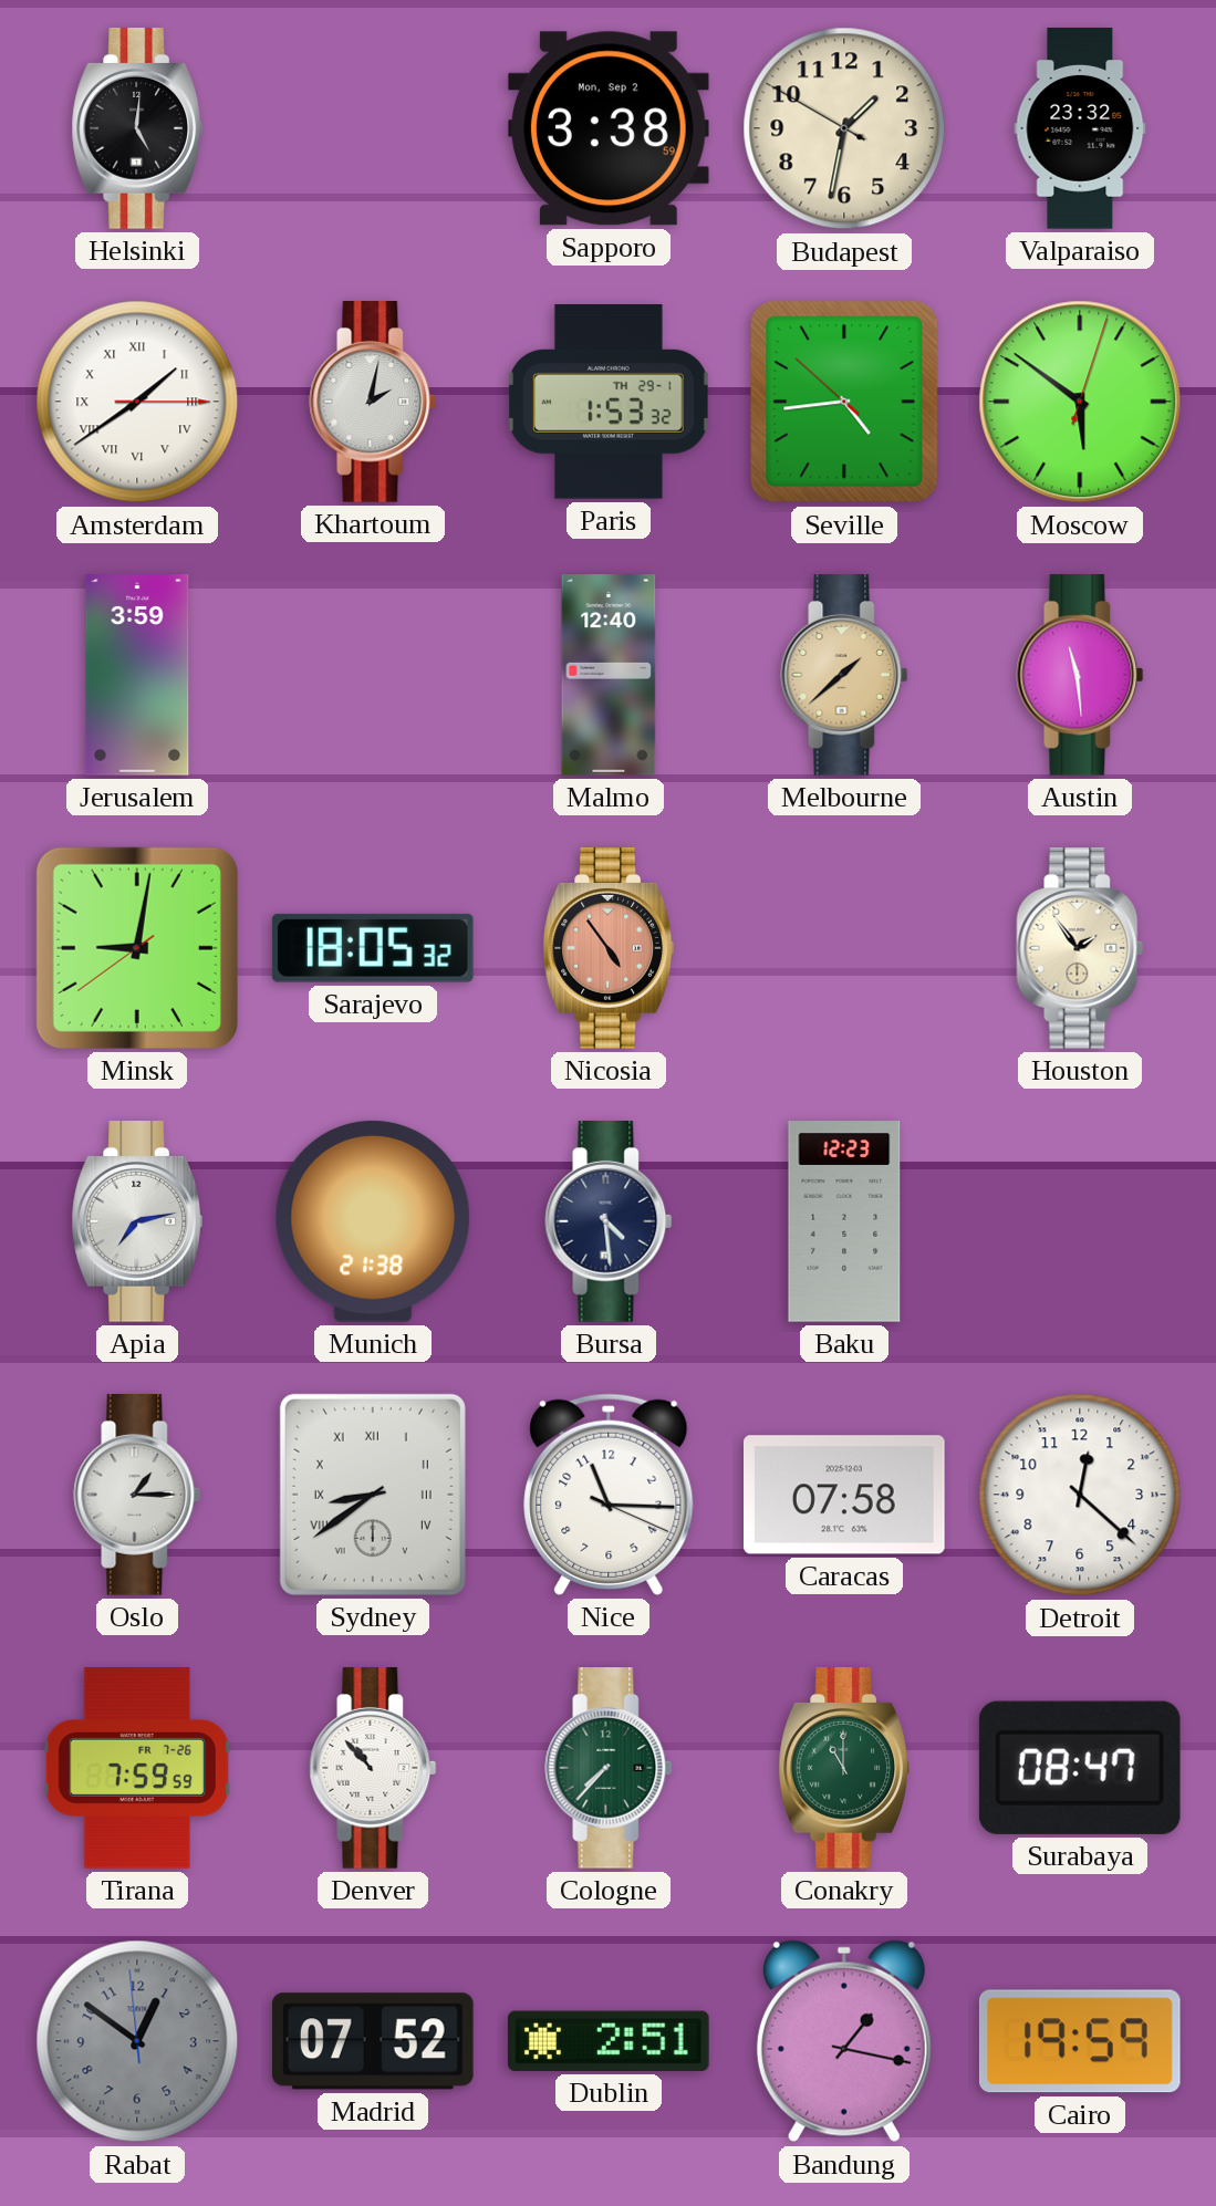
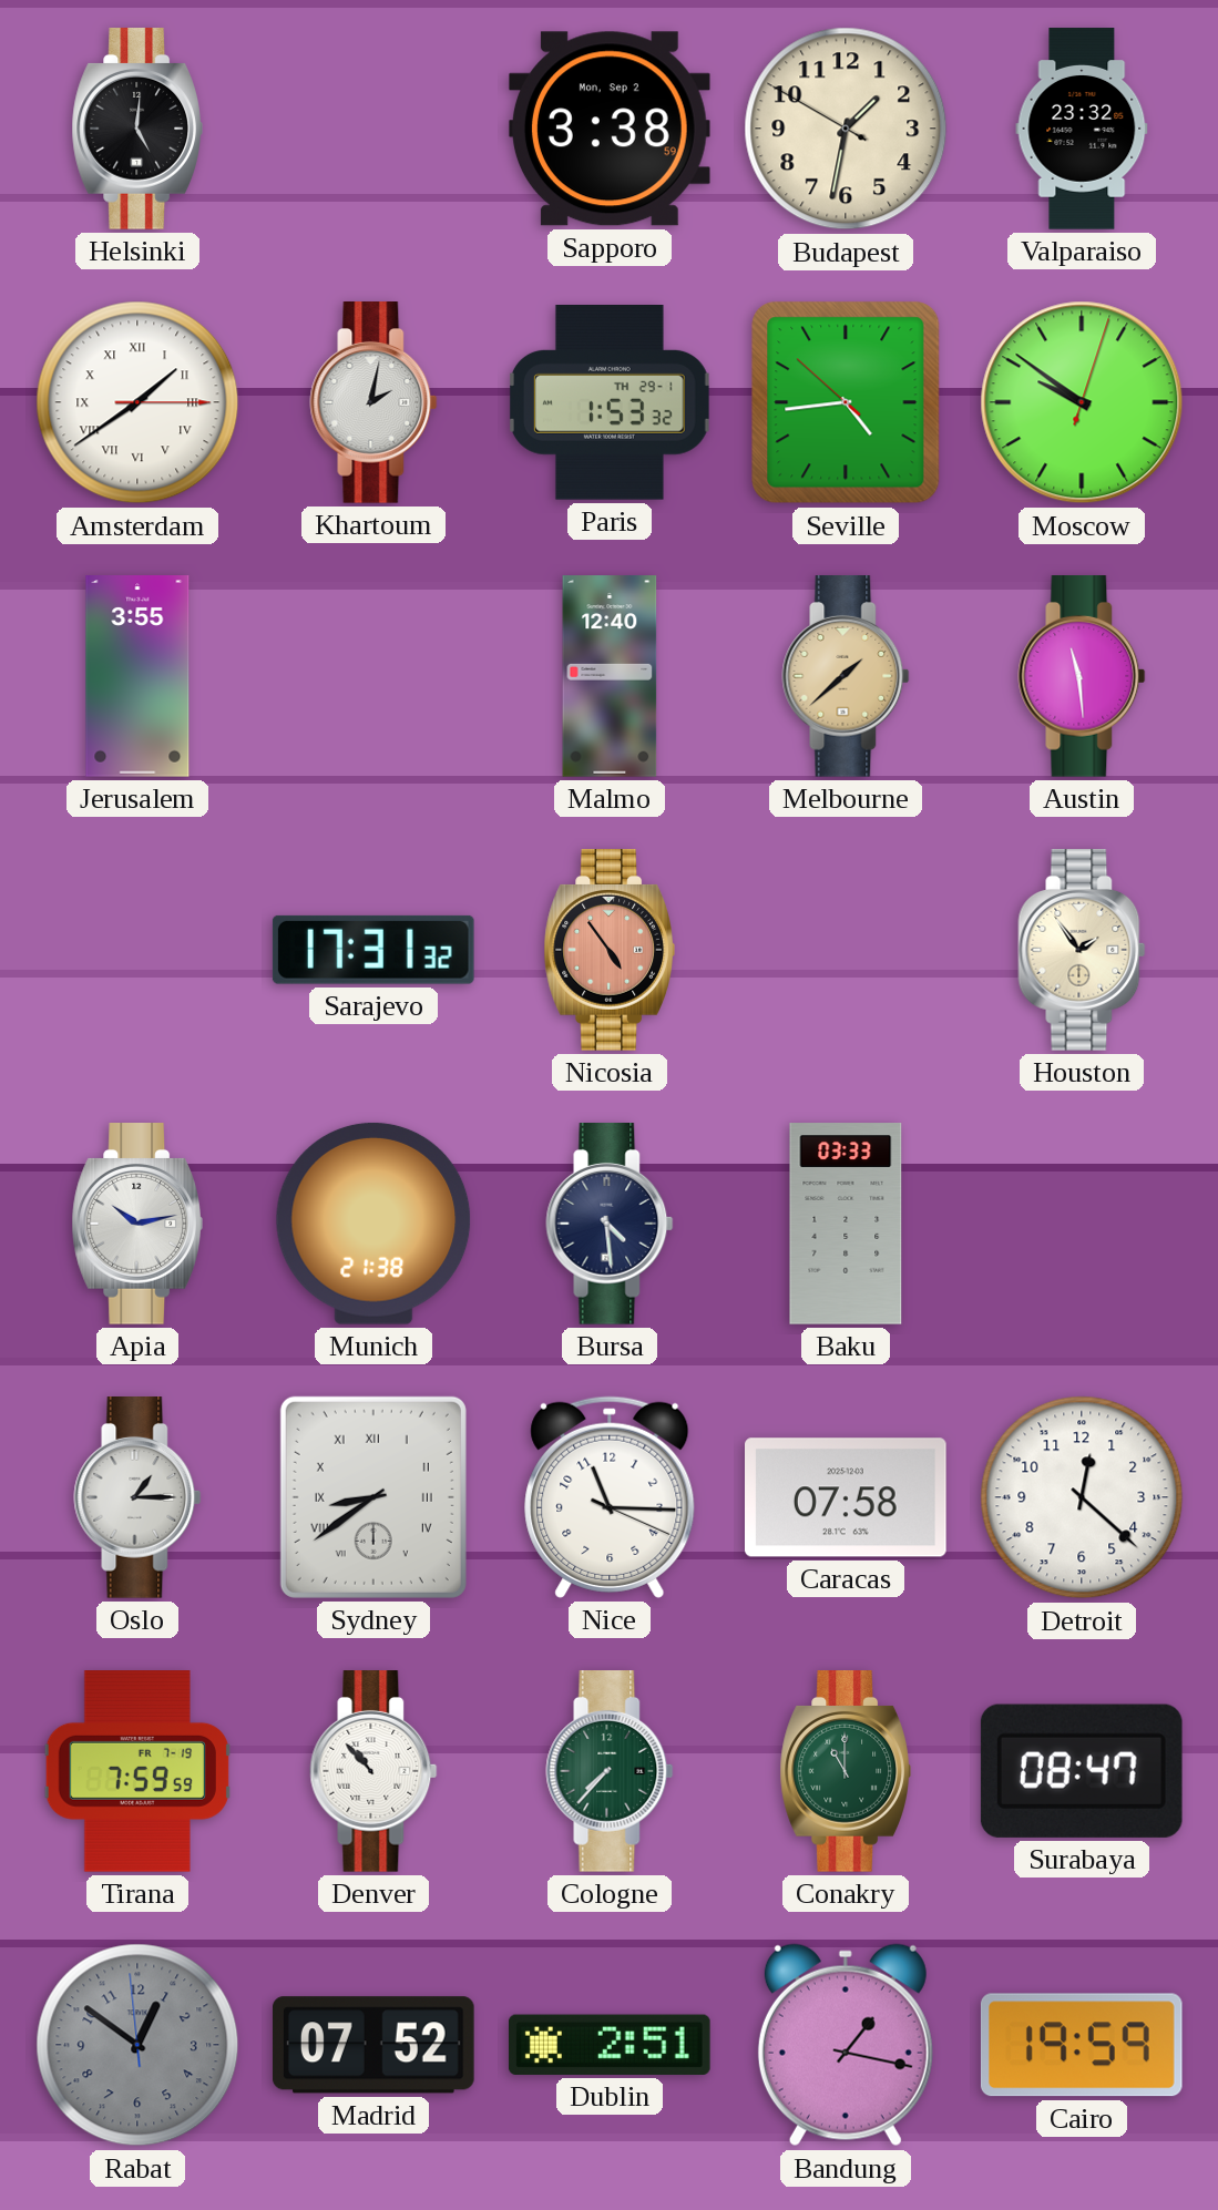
Moscow: 5:51 -> 9:51
Jerusalem: 3:59 -> 3:55
Minsk: 9:01 -> none
Sarajevo: 18:05 -> 17:31
Apia: 7:13 -> 10:13
Baku: 12:23 -> 03:33
Tirana date: FR 7-26 -> FR 7-19
